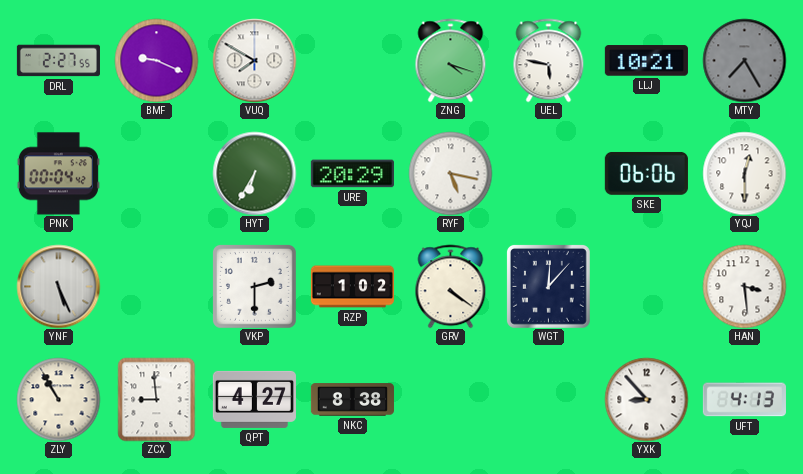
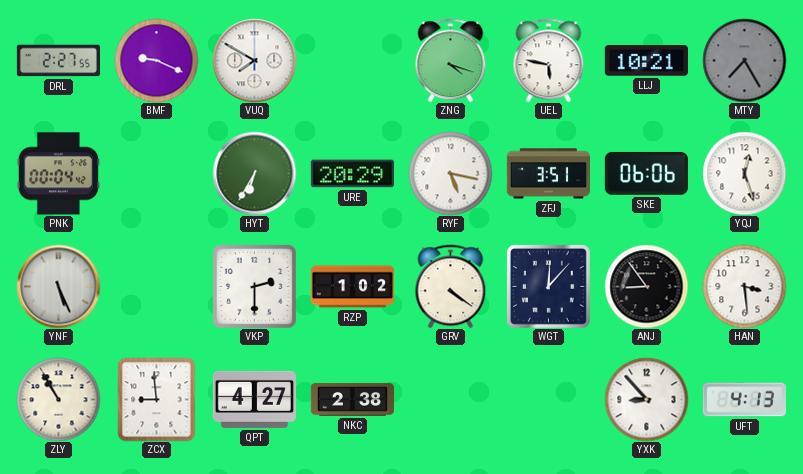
ZFJ: none -> 3:51
YQJ: 12:30 -> 12:27
ANJ: none -> 8:54
NKC: 8:38 -> 2:38
